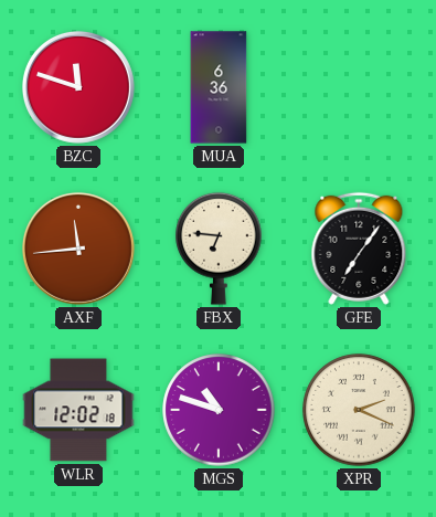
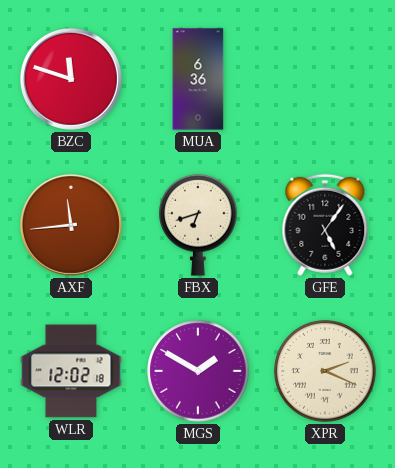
FBX: 6:46 -> 6:42
GFE: 7:06 -> 5:06
MGS: 10:48 -> 1:50
